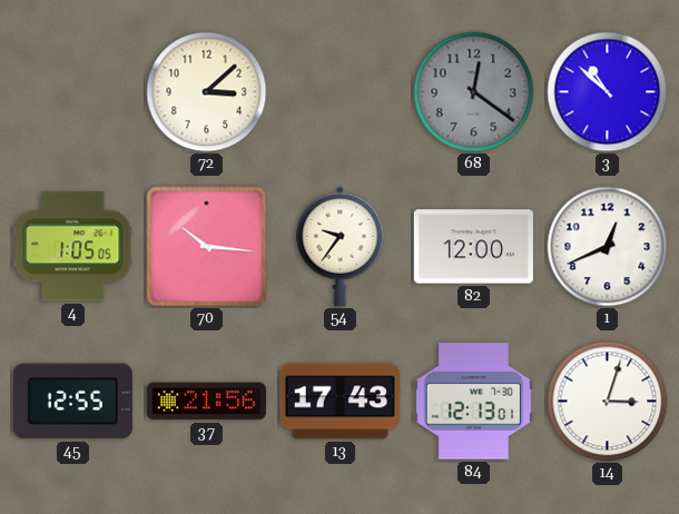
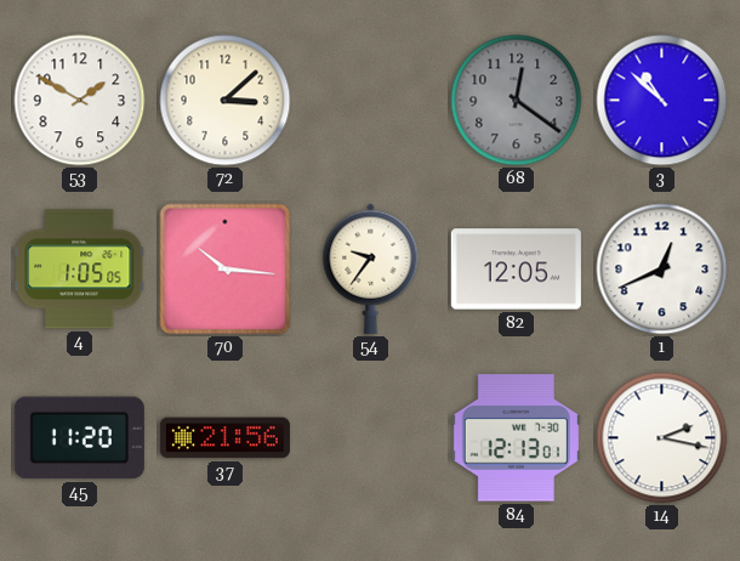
53: none -> 1:50
82: 12:00 -> 12:05
45: 12:55 -> 11:20
13: 17:43 -> none
14: 3:03 -> 2:17
